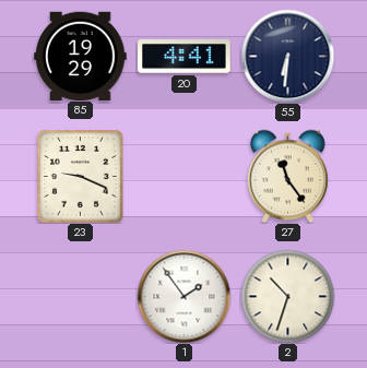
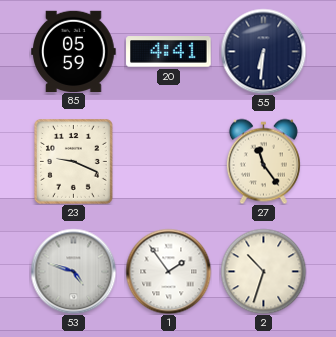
85: 19:29 -> 05:59
53: none -> 4:48
